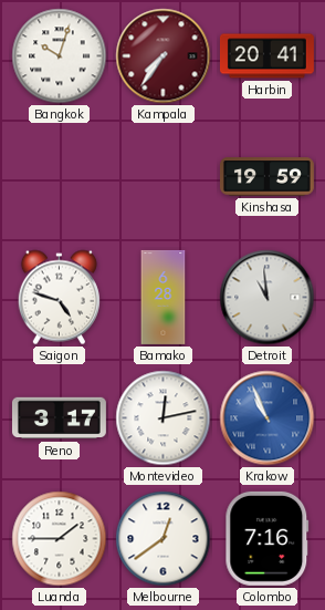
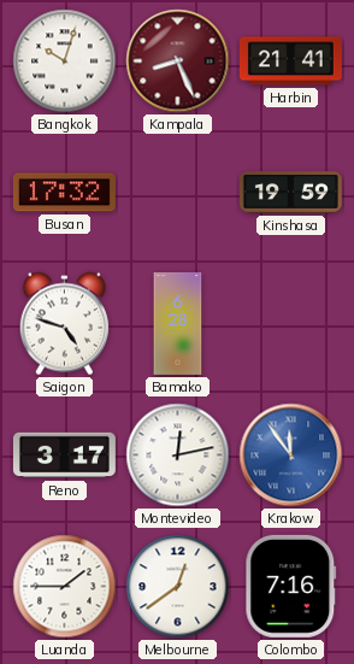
Kampala: 7:36 -> 8:26
Harbin: 20:41 -> 21:41
Busan: none -> 17:32
Detroit: 10:59 -> none
Krakow: 10:56 -> 11:54
